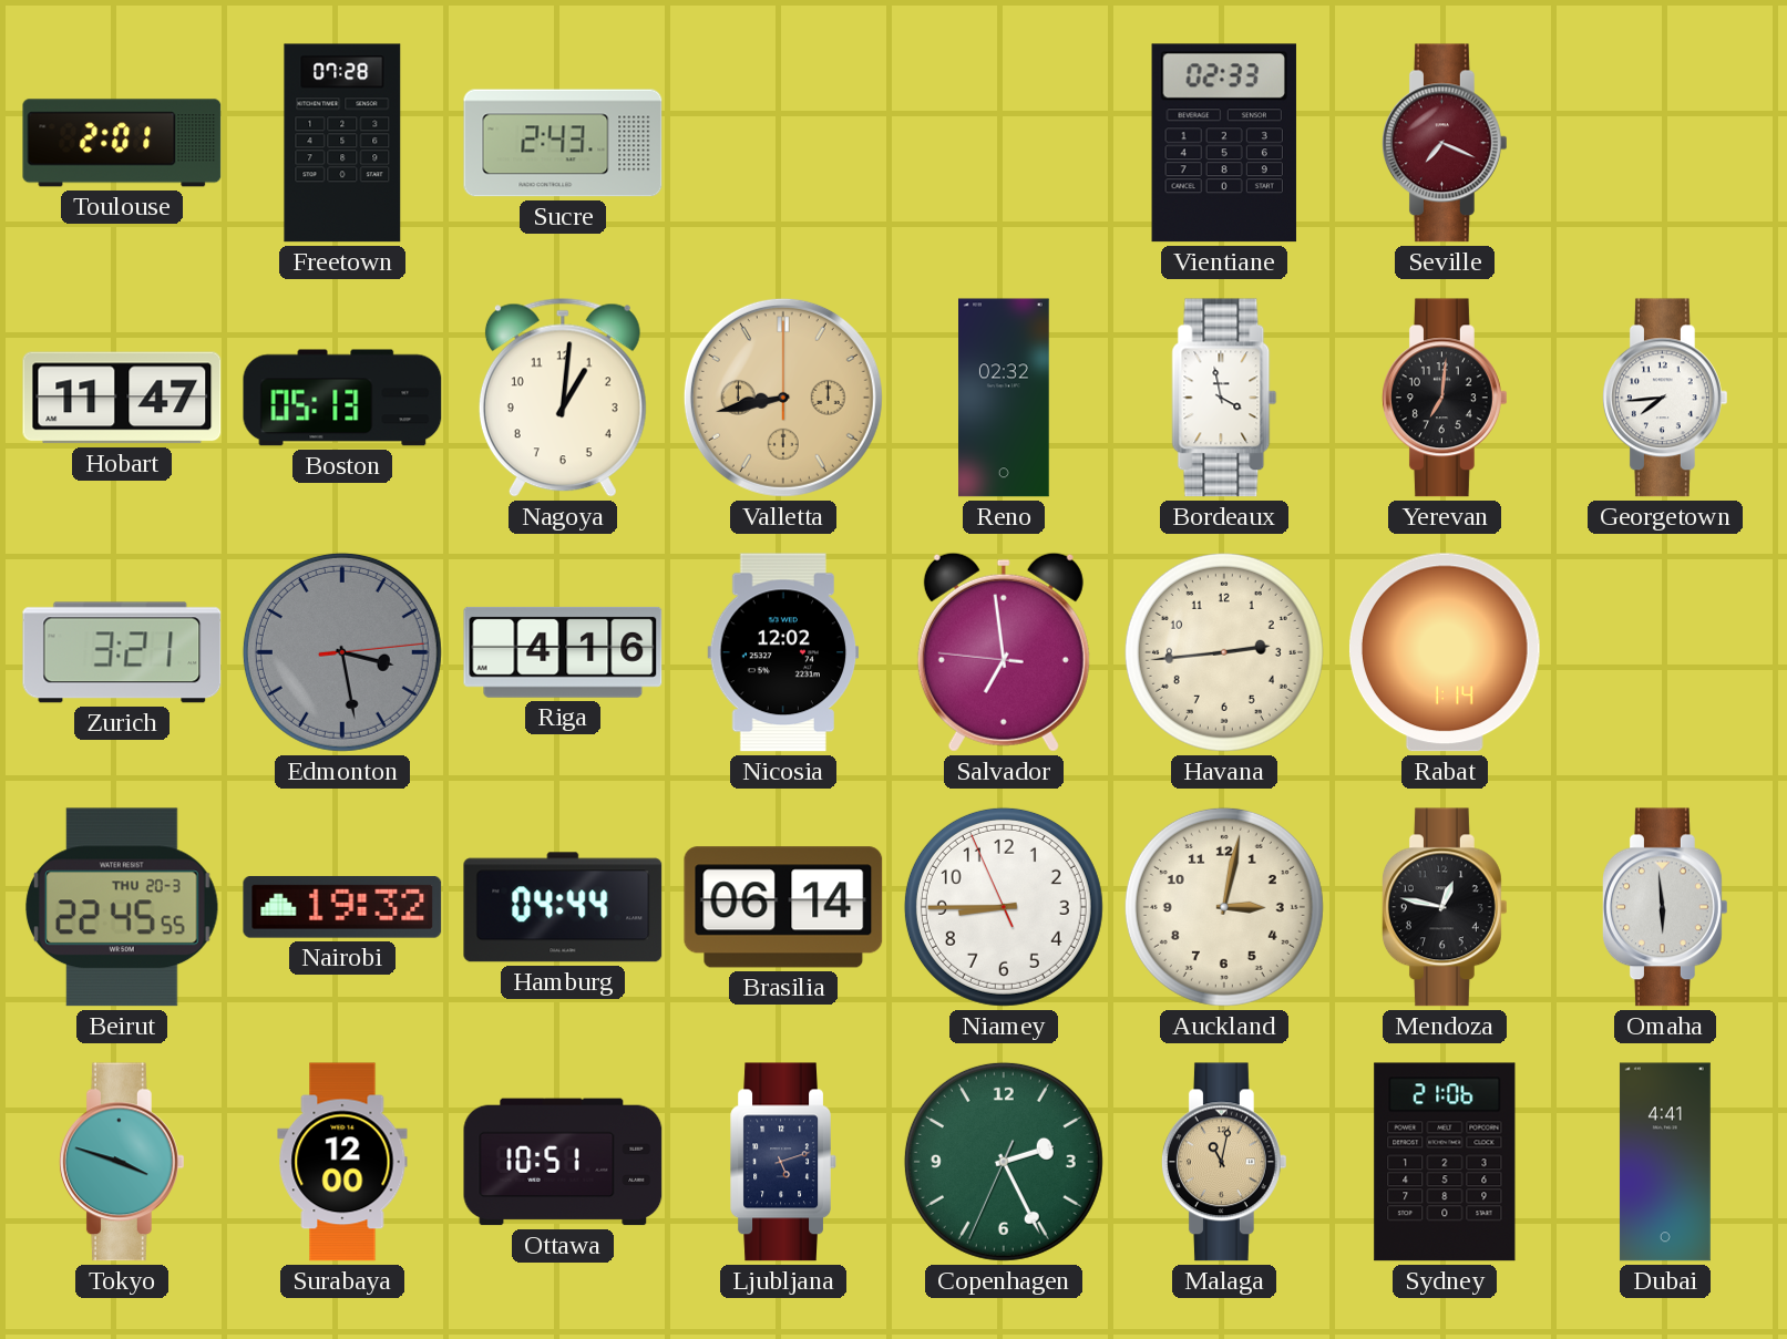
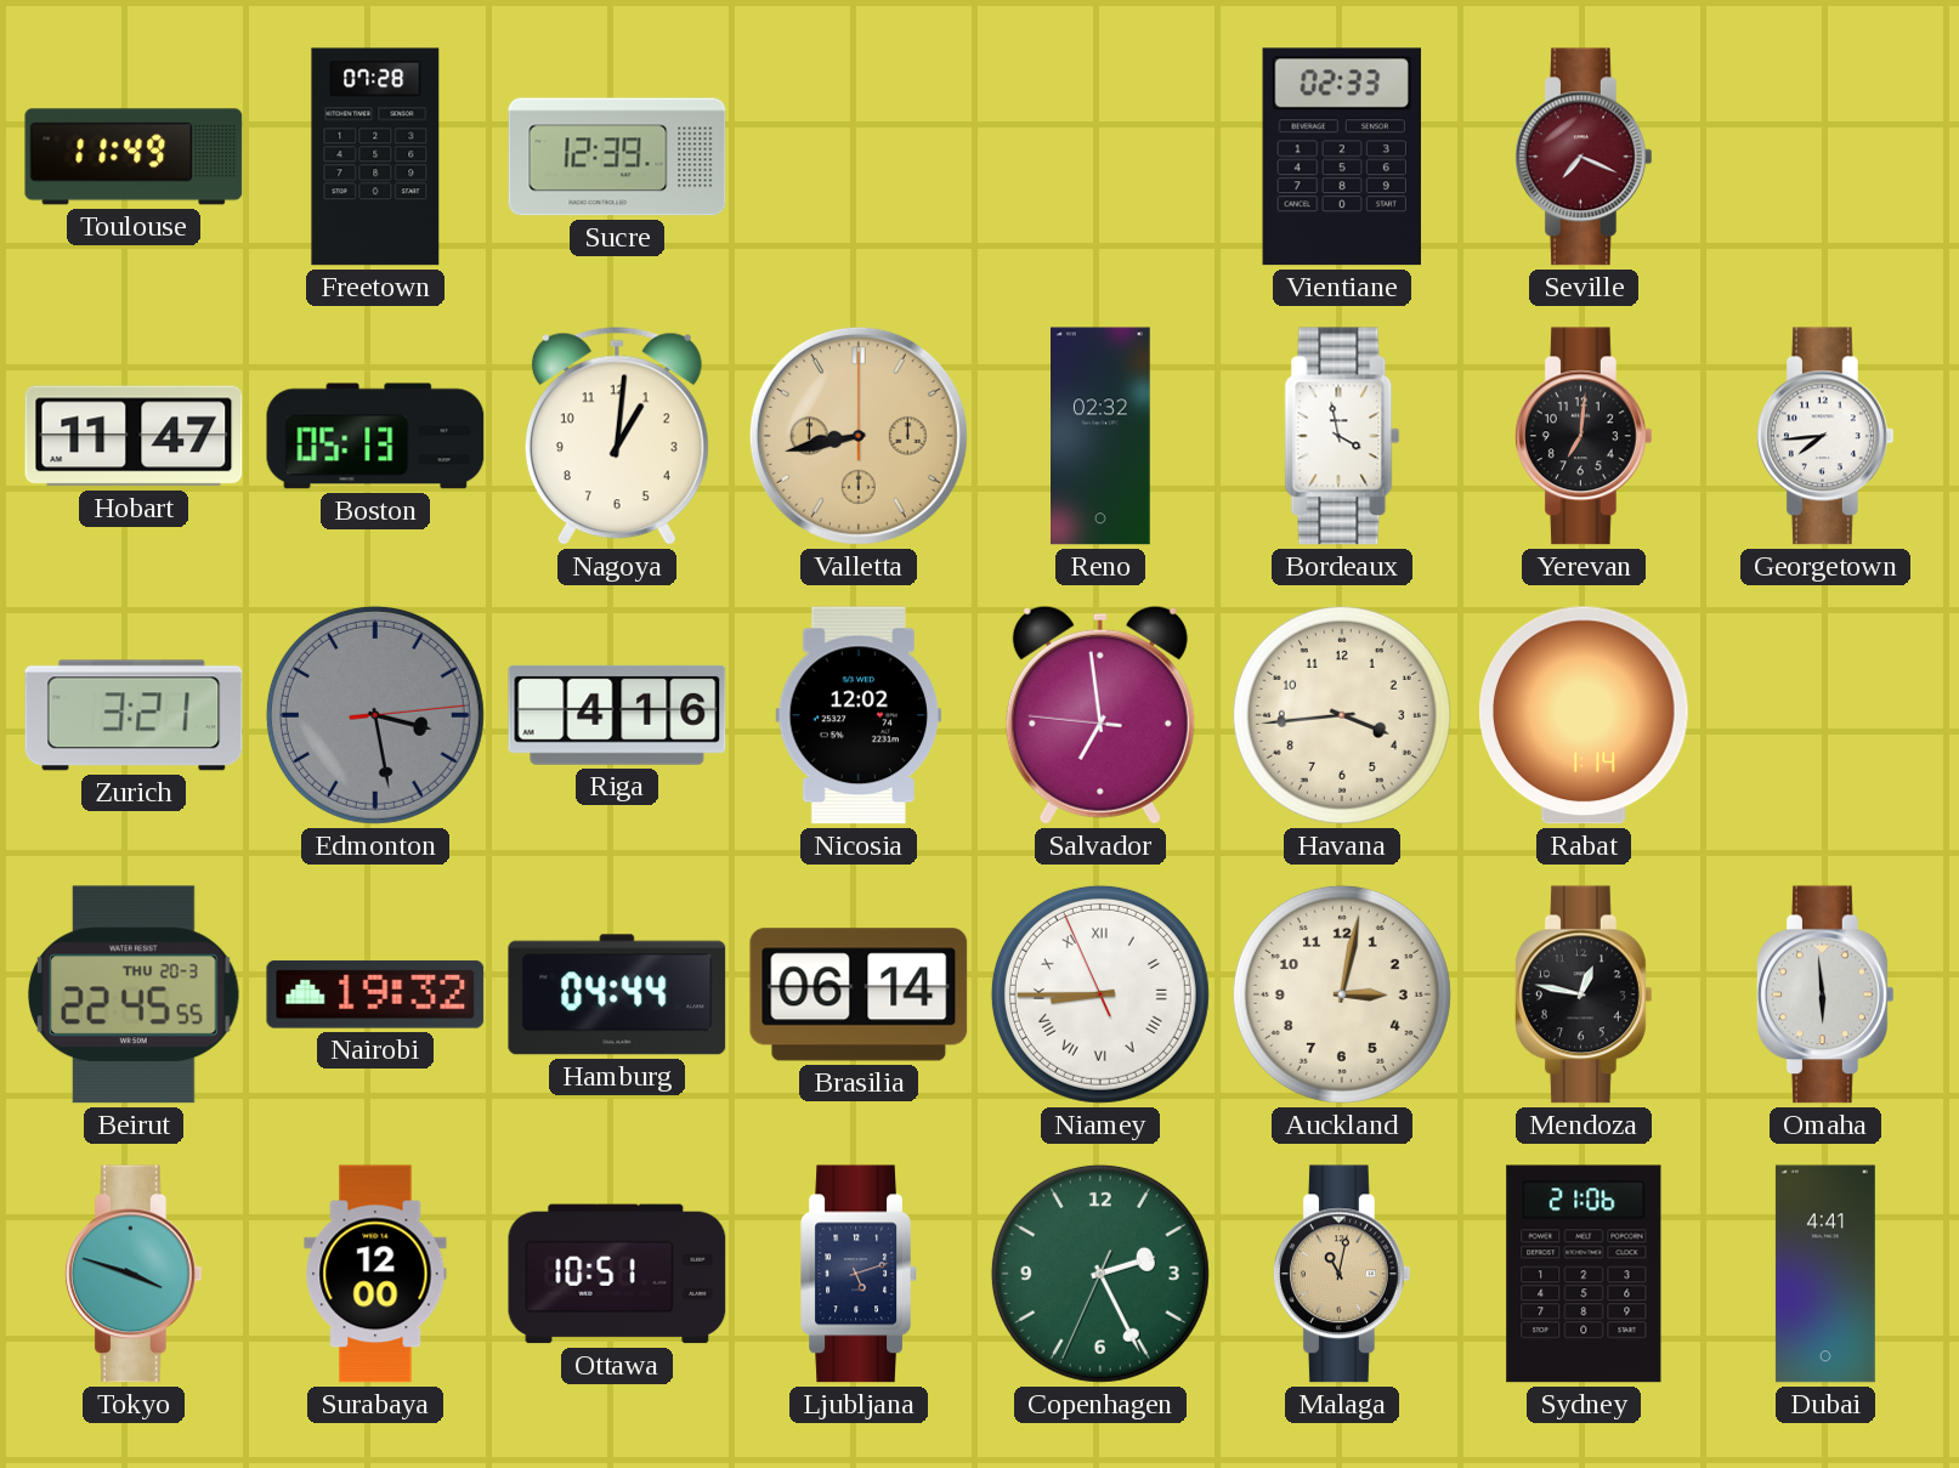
Toulouse: 2:01 -> 11:49
Sucre: 2:43 -> 12:39
Havana: 2:44 -> 3:44
Niamey numerals: Arabic -> Roman
